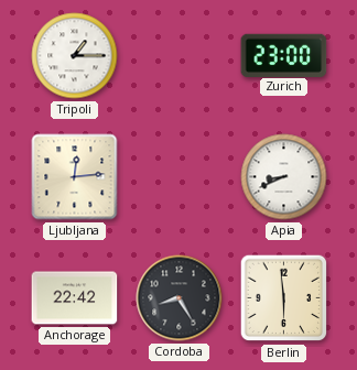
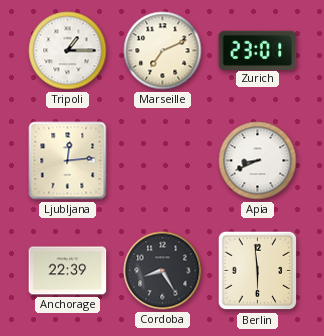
Marseille: none -> 7:11
Zurich: 23:00 -> 23:01
Anchorage: 22:42 -> 22:39
